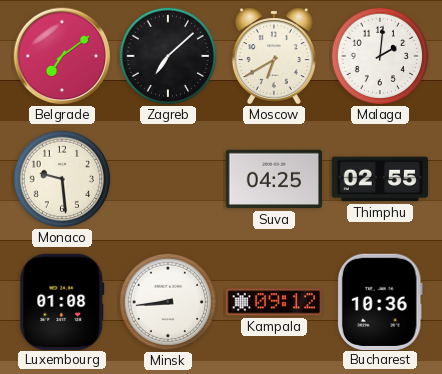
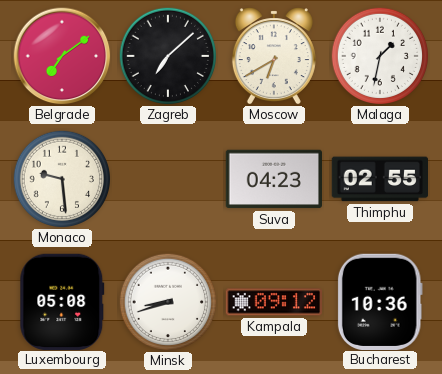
Malaga: 2:01 -> 1:32
Suva: 04:25 -> 04:23
Luxembourg: 01:08 -> 05:08
Minsk: 8:44 -> 8:42
